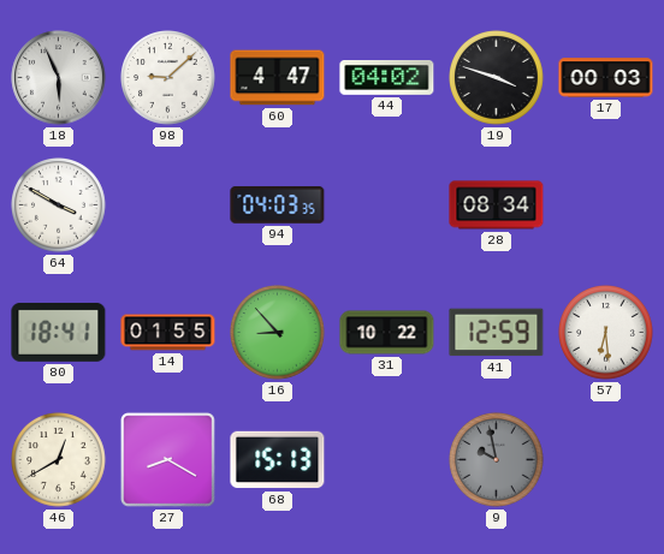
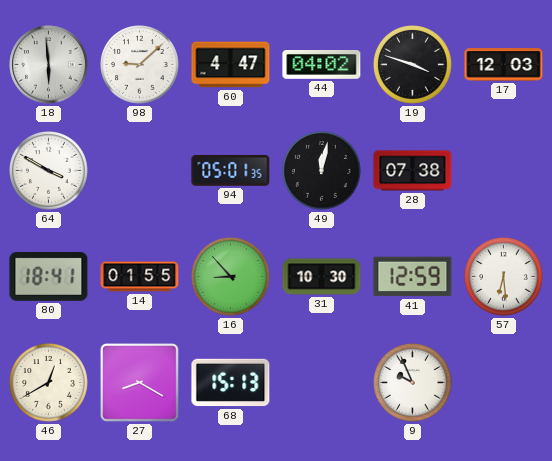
18: 5:56 -> 5:59
17: 00:03 -> 12:03
94: 04:03 -> 05:01
49: none -> 12:02
28: 08:34 -> 07:38
31: 10:22 -> 10:30
9: 9:58 -> 9:56
9 dial: grey -> white
